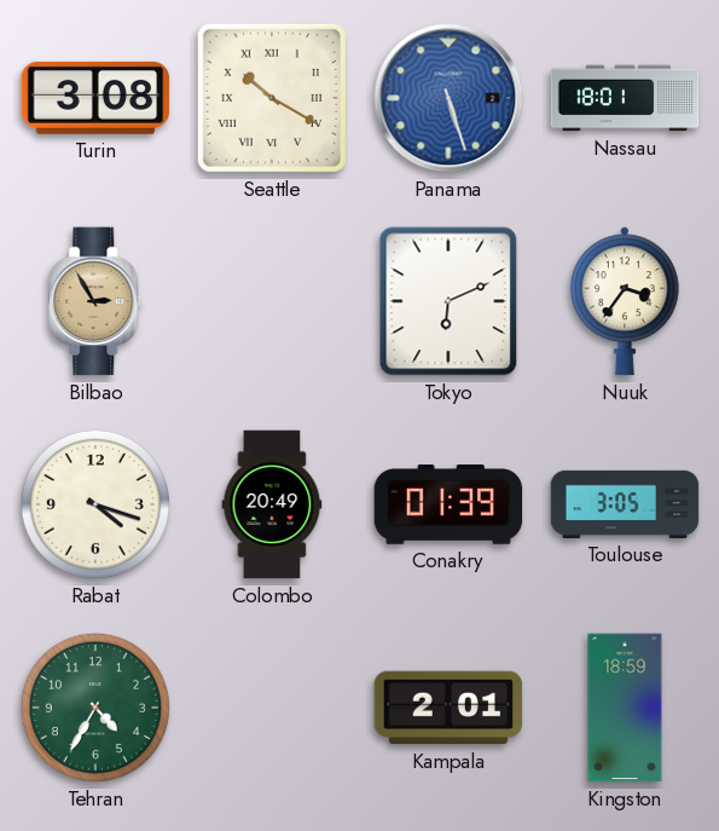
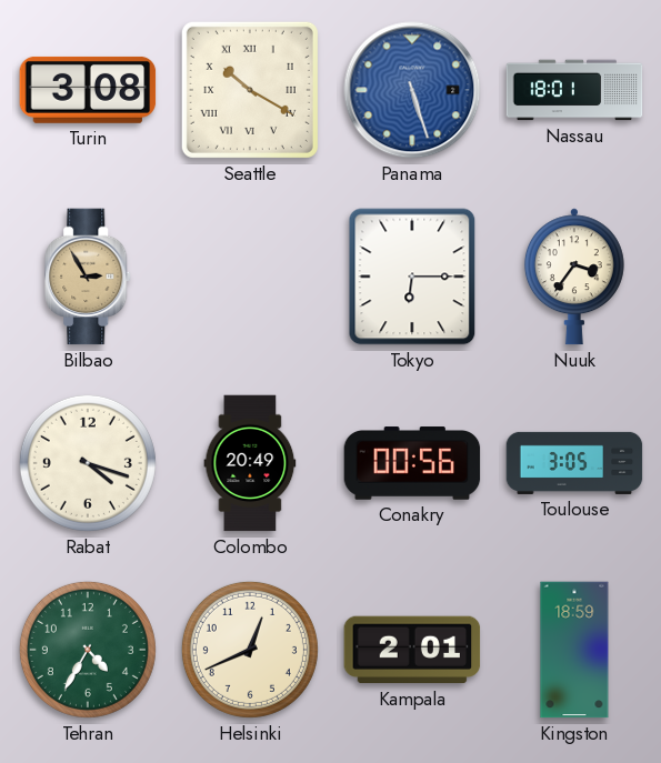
Tokyo: 6:11 -> 6:15
Conakry: 01:39 -> 00:56
Helsinki: none -> 12:41
